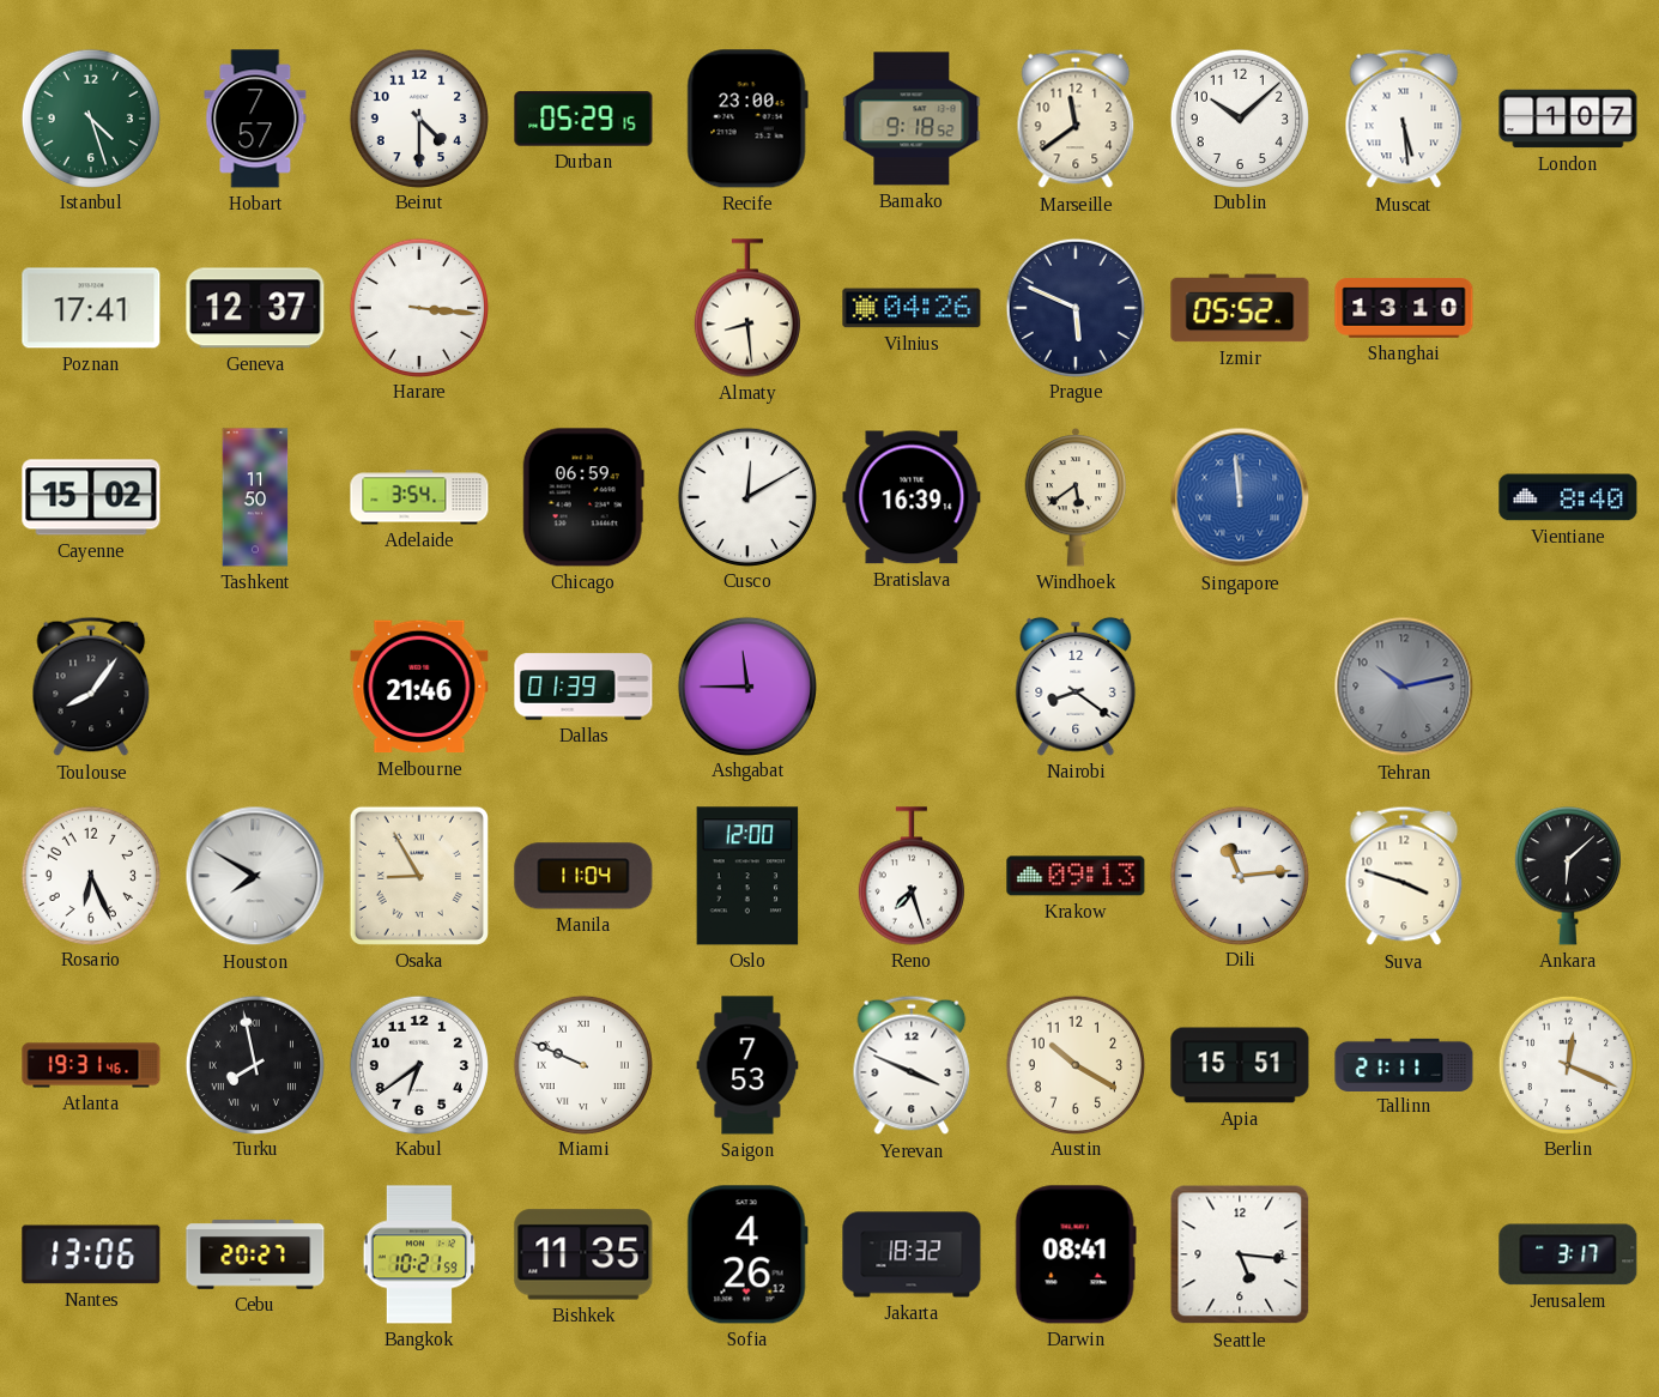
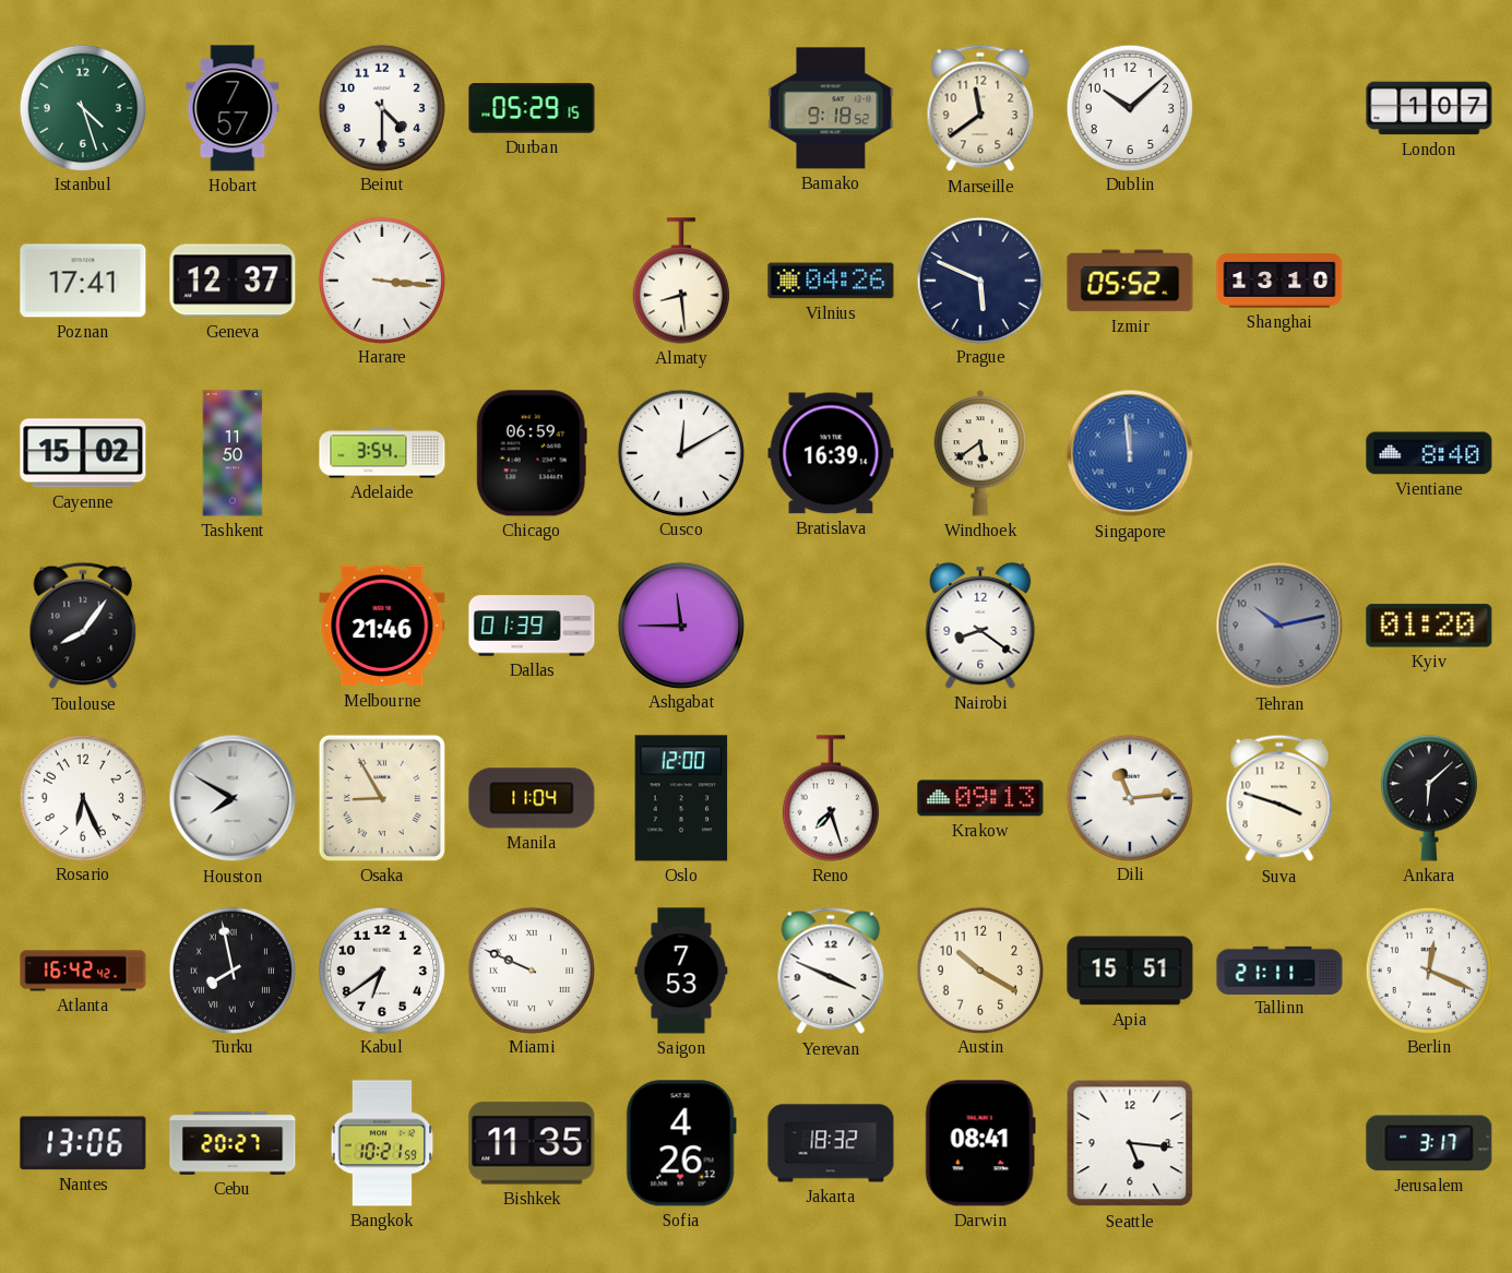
Recife: 23:00 -> none
Muscat: 5:29 -> none
Kyiv: none -> 01:20
Atlanta: 19:31 -> 16:42
